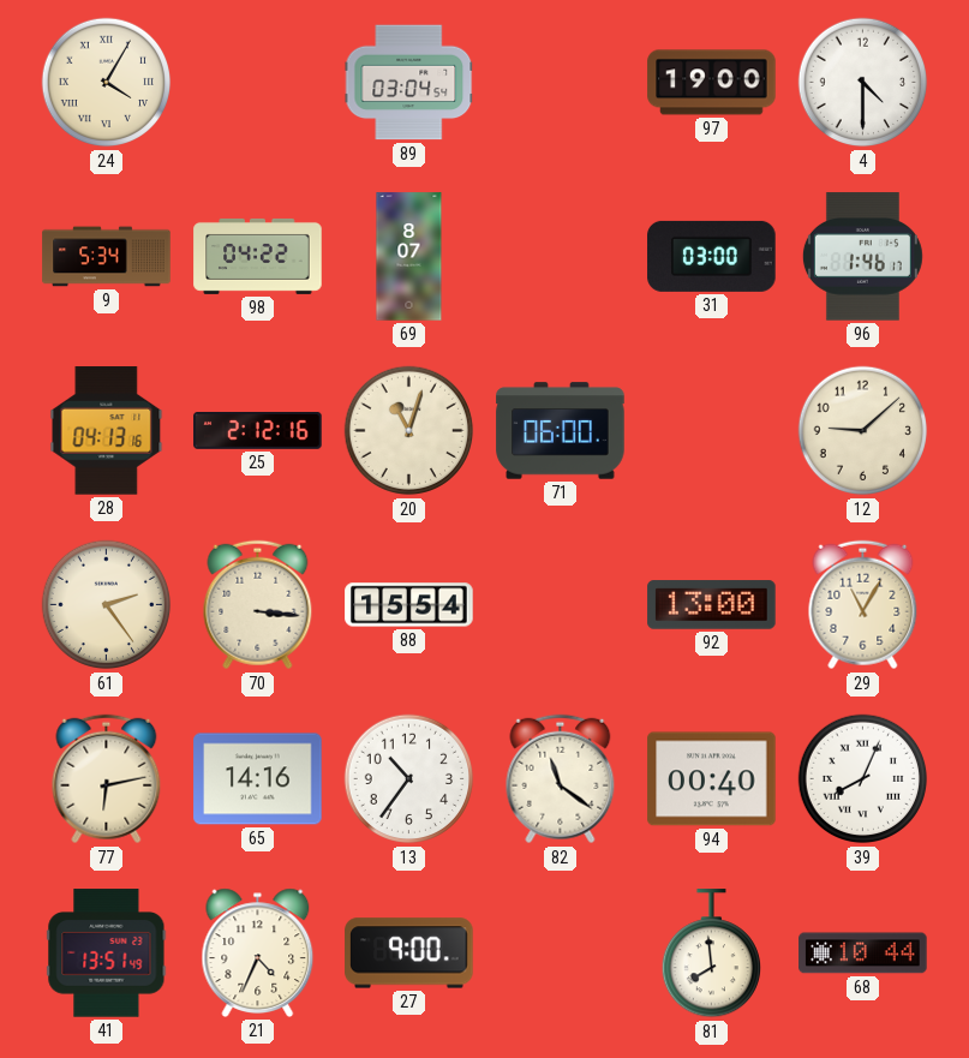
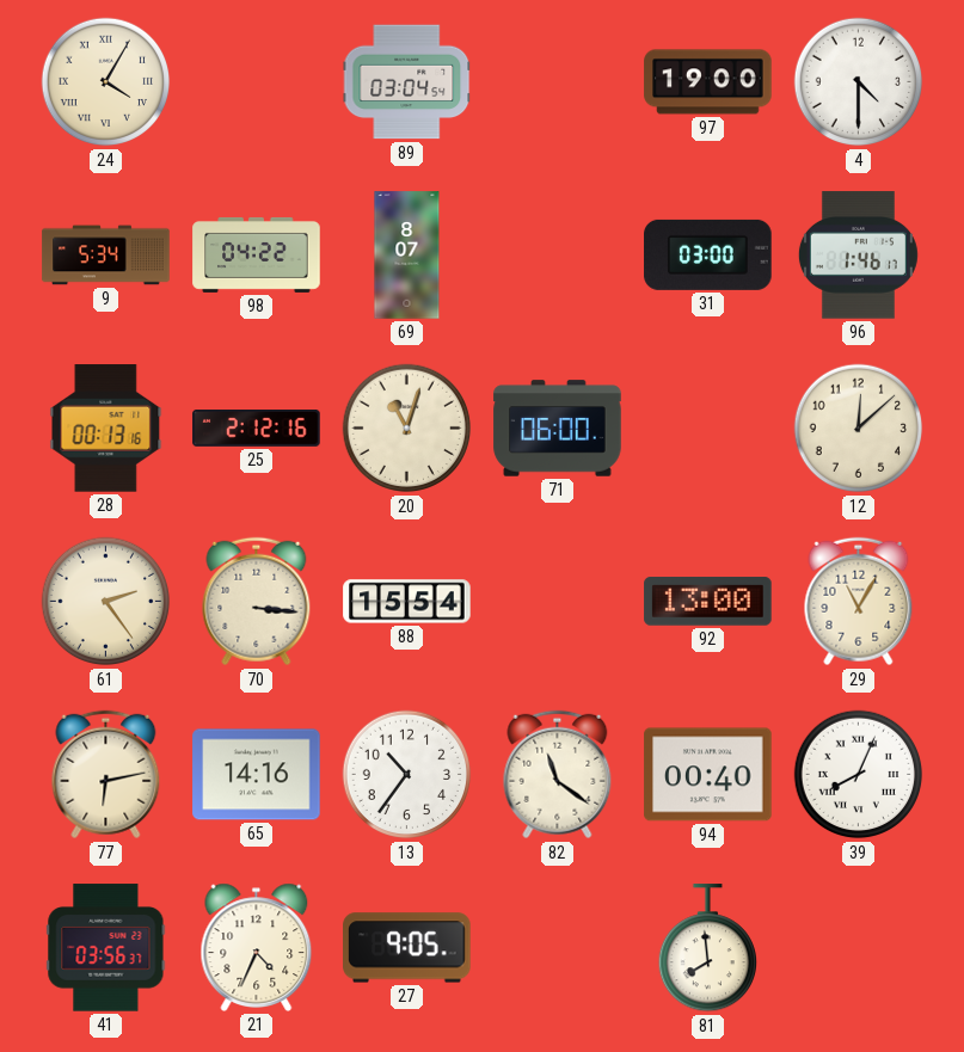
28: 04:13 -> 00:13
12: 9:08 -> 12:08
41: 13:51 -> 03:56
27: 9:00 -> 9:05
68: 10:44 -> none
